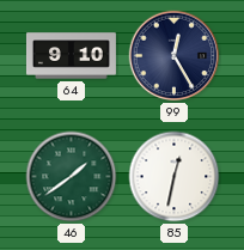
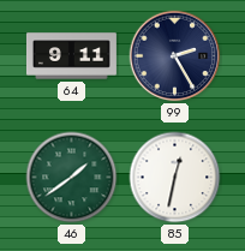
64: 9:10 -> 9:11
99: 12:25 -> 2:25
